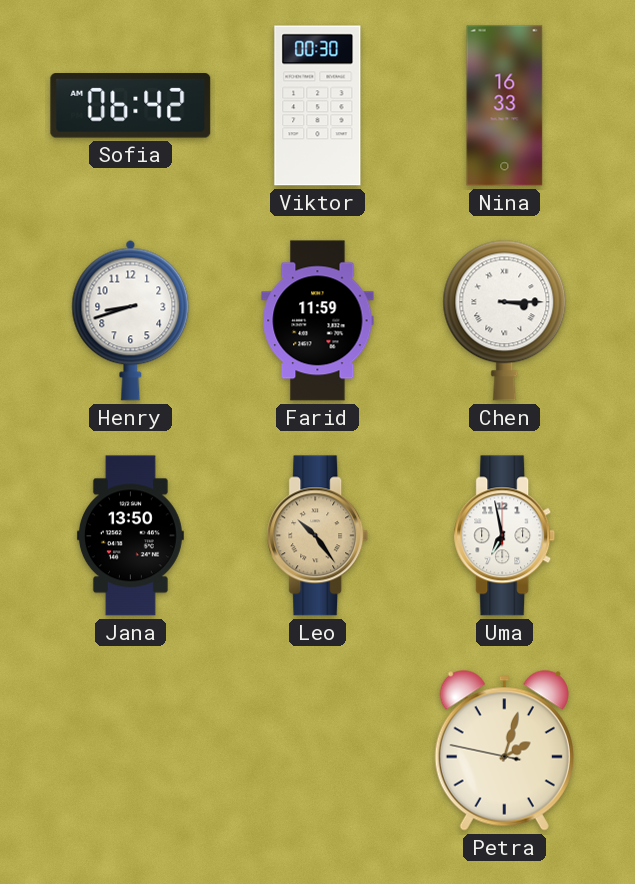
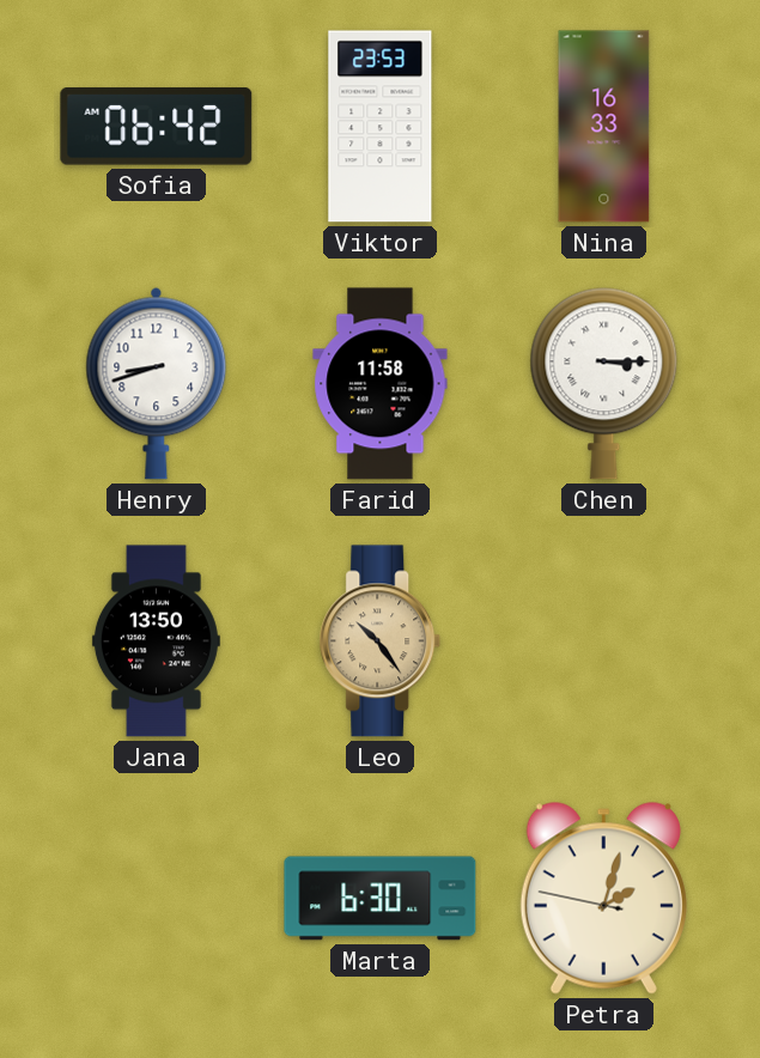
Viktor: 00:30 -> 23:53
Farid: 11:59 -> 11:58
Uma: 6:58 -> none
Marta: none -> 6:30
